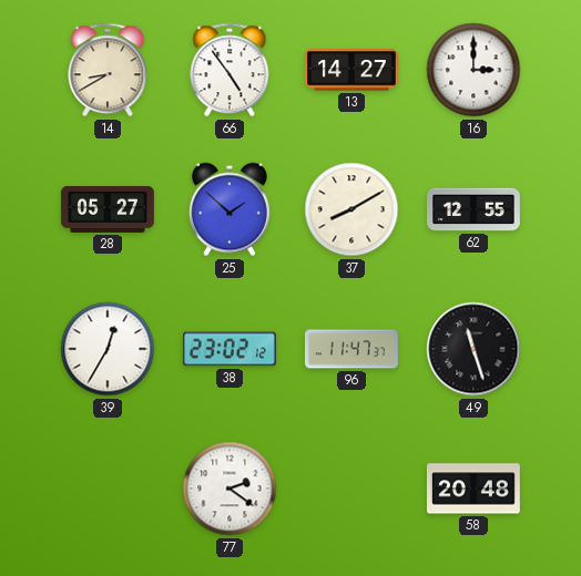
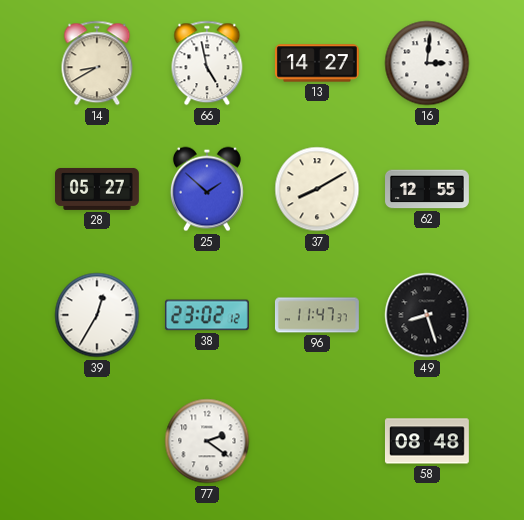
66: 4:54 -> 4:58
16: 3:00 -> 3:01
49: 11:27 -> 8:27
58: 20:48 -> 08:48
